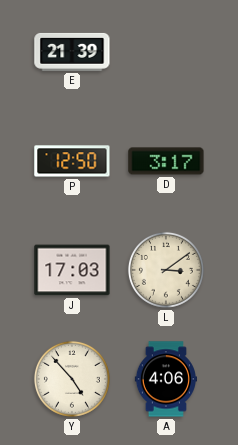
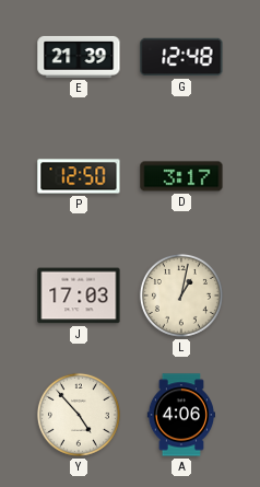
G: none -> 12:48
L: 3:09 -> 1:02
